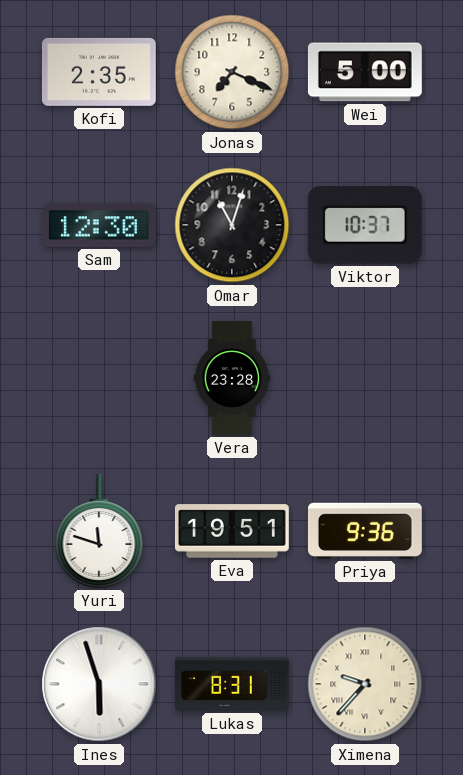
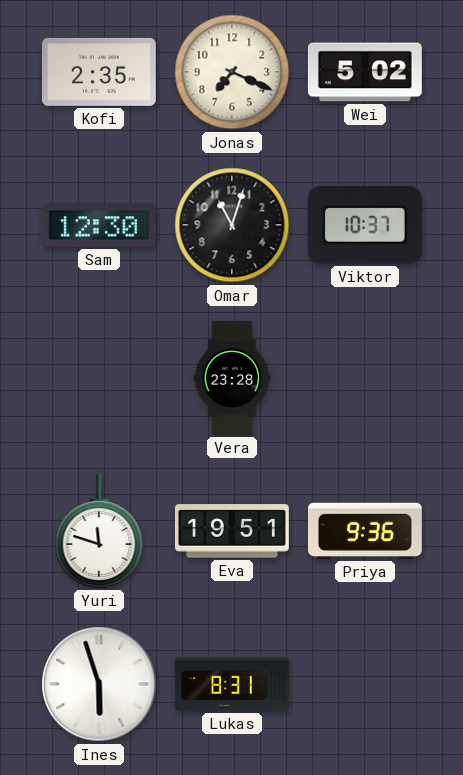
Wei: 5:00 -> 5:02
Ximena: 9:37 -> none
